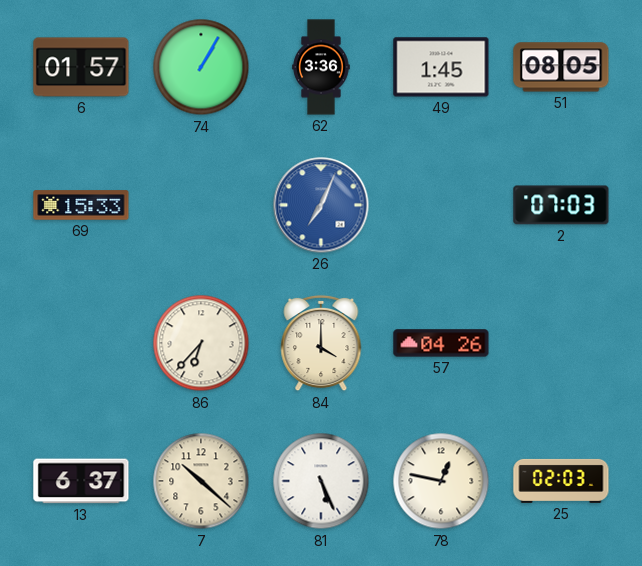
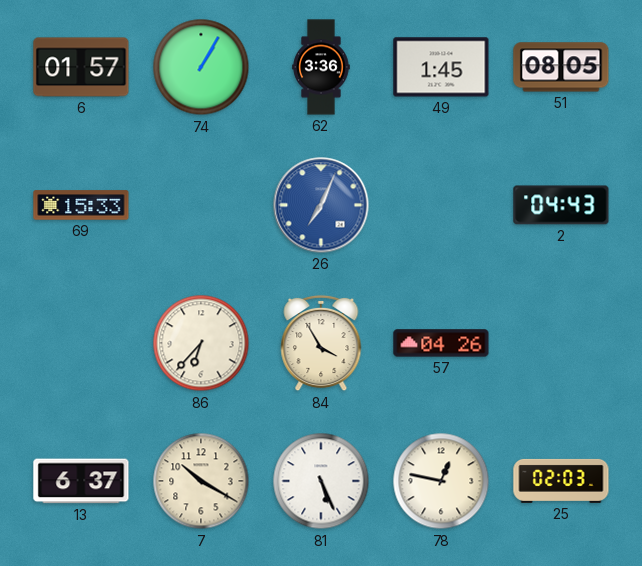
2: 07:03 -> 04:43
84: 4:00 -> 3:55
7: 10:22 -> 10:20
